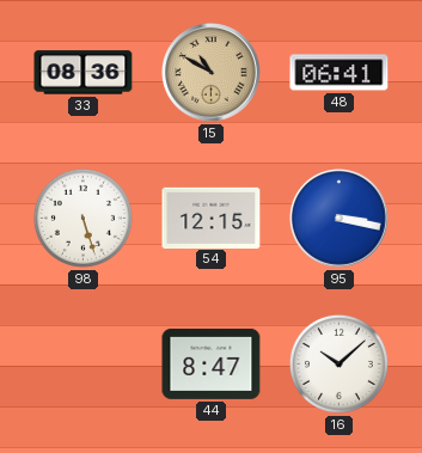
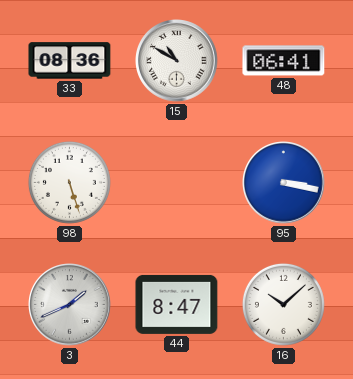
15 dial: champagne -> white
54: 12:15 -> none
3: none -> 1:41
